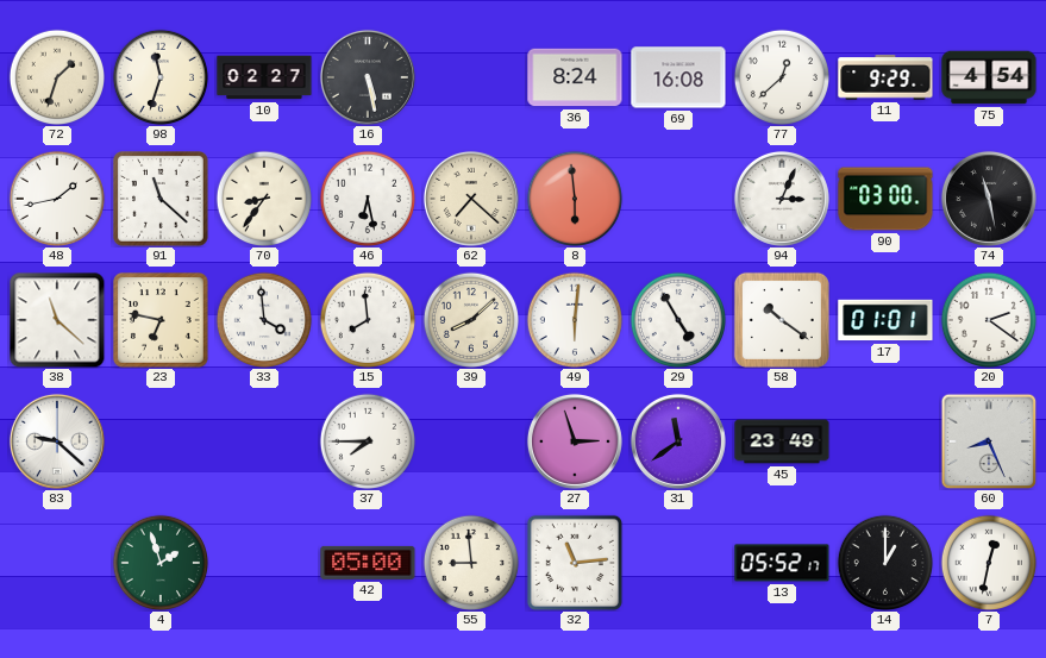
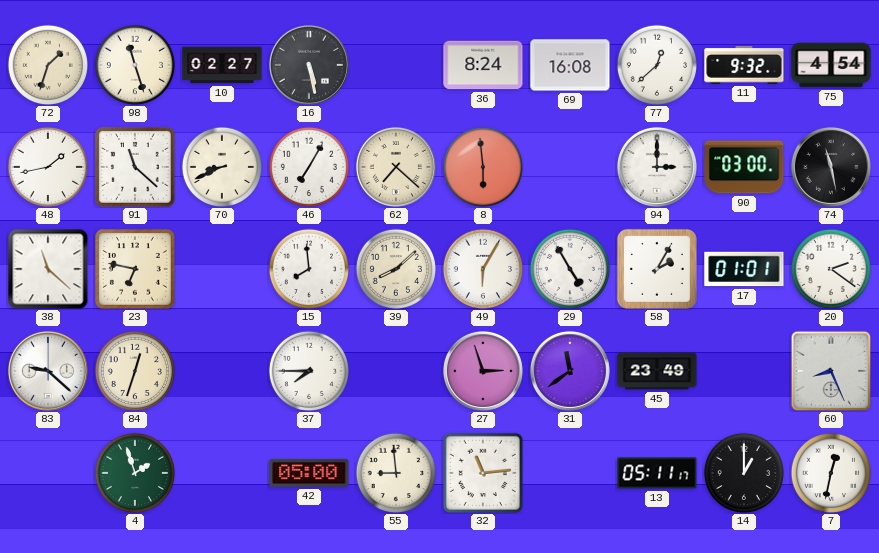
98: 11:33 -> 11:27
11: 9:29 -> 9:32
70: 8:36 -> 8:41
46: 6:28 -> 7:05
94: 3:04 -> 3:00
33: 3:59 -> none
49: 6:01 -> 6:05
58: 10:21 -> 2:05
84: none -> 12:33
13: 05:52 -> 05:11
